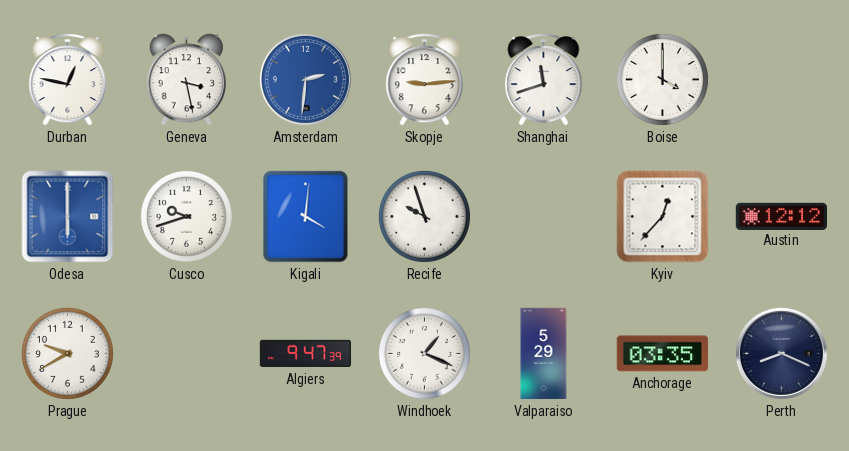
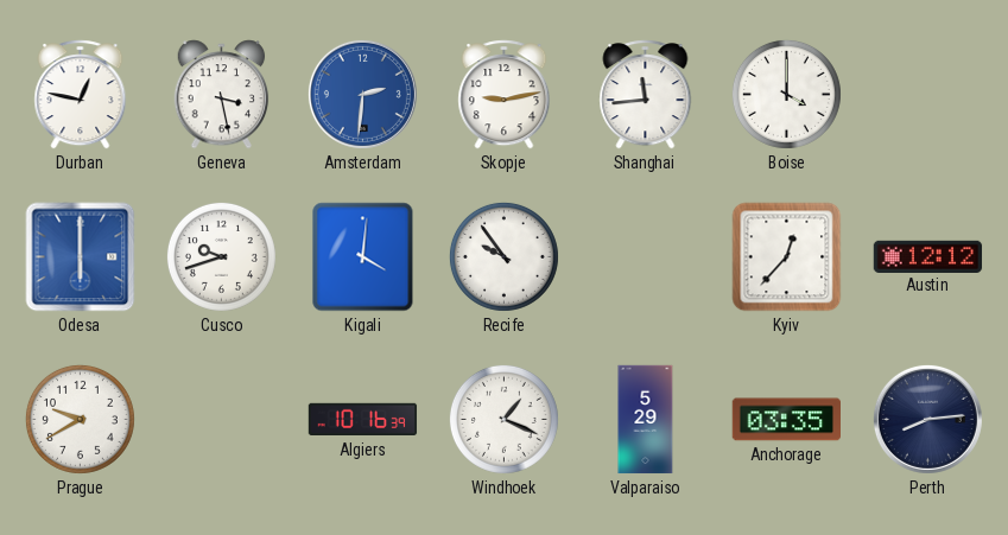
Skopje: 9:14 -> 9:13
Shanghai: 11:42 -> 11:44
Recife: 9:57 -> 9:54
Algiers: 9:47 -> 10:16
Perth: 8:19 -> 8:14
